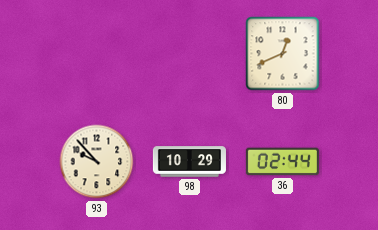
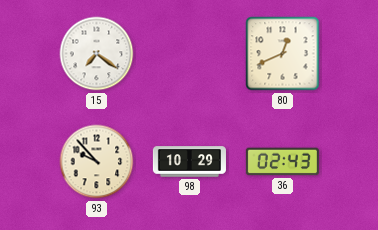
15: none -> 7:21
36: 02:44 -> 02:43
